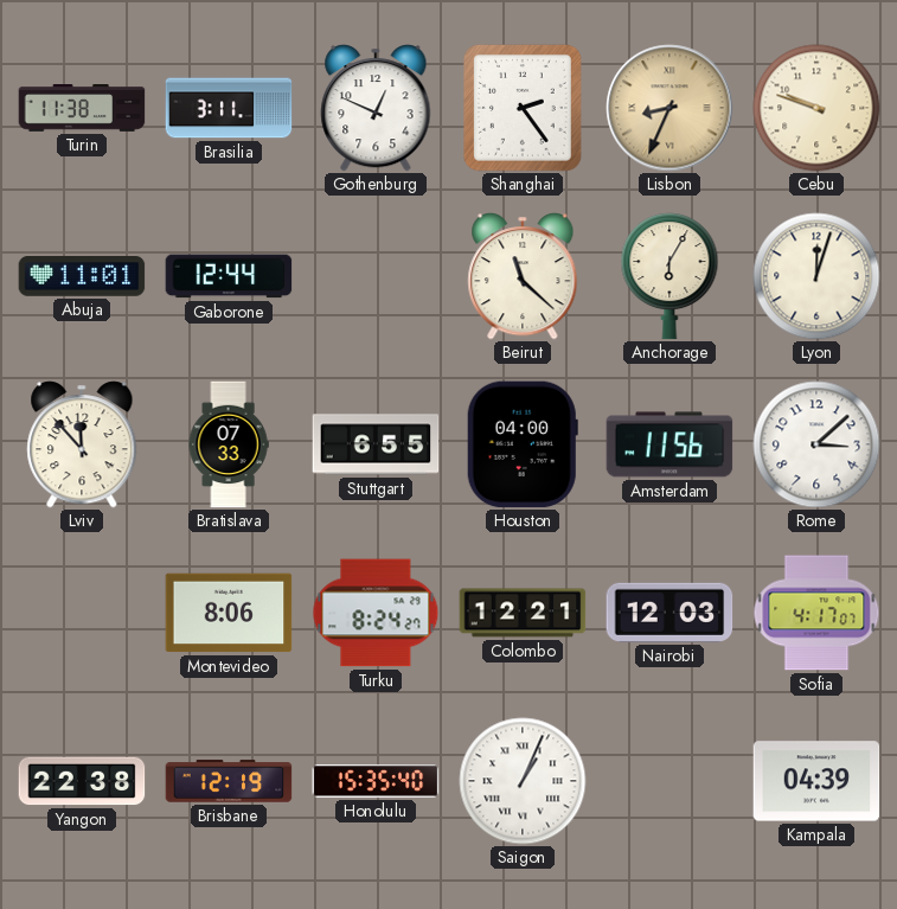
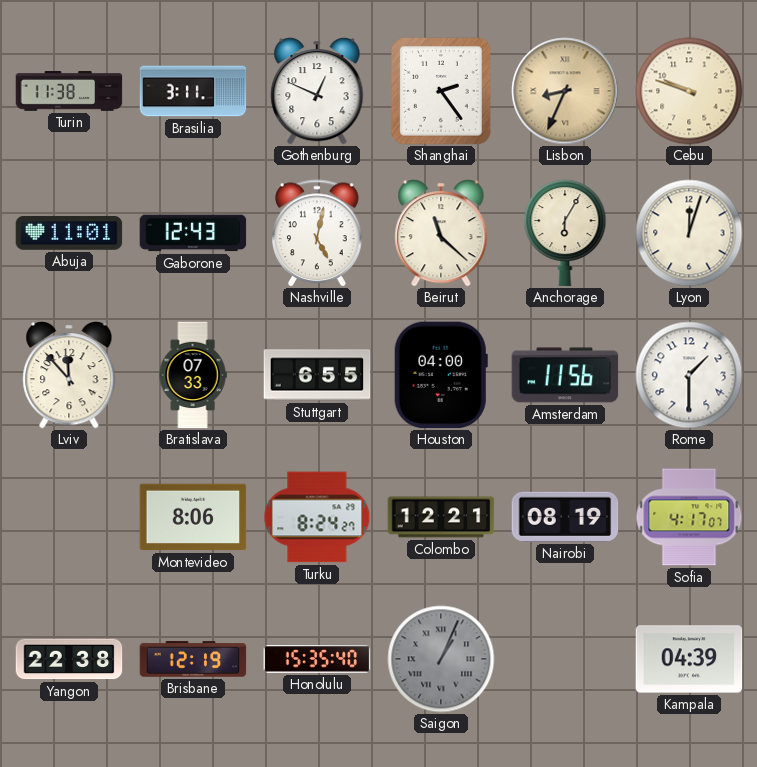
Gaborone: 12:44 -> 12:43
Nashville: none -> 5:02
Rome: 3:08 -> 1:30
Nairobi: 12:03 -> 08:19
Saigon dial: white -> grey
